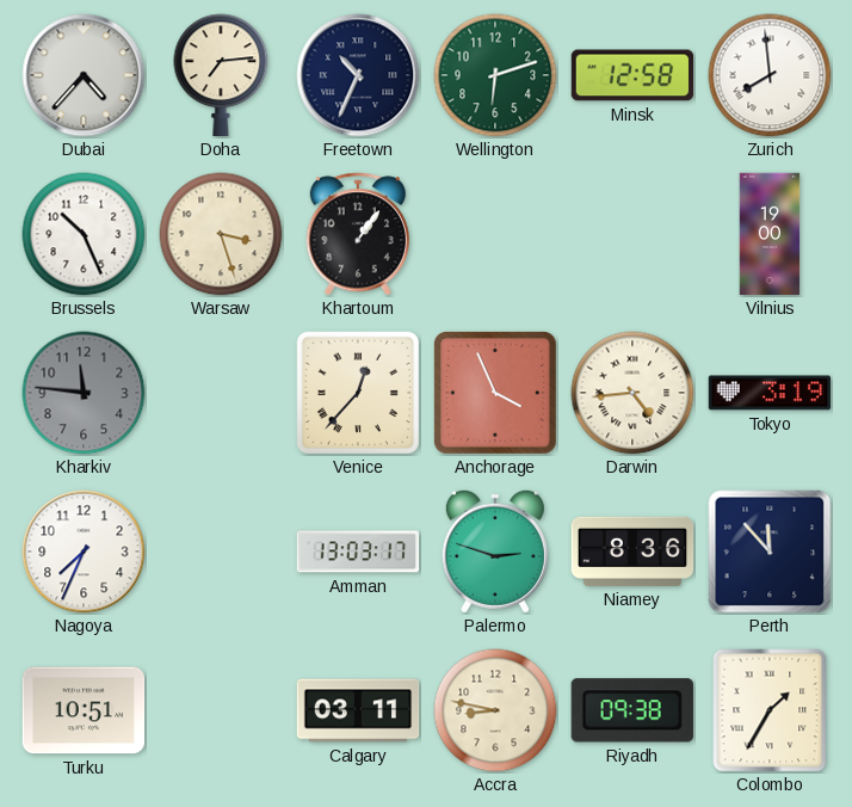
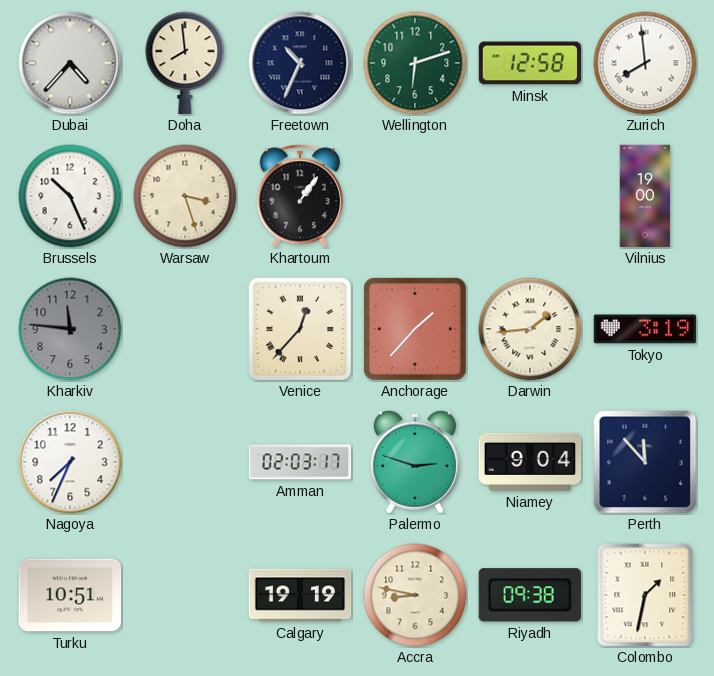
Doha: 7:14 -> 7:59
Anchorage: 3:56 -> 1:37
Darwin: 4:44 -> 1:44
Amman: 13:03 -> 02:03
Niamey: 8:36 -> 9:04
Calgary: 03:11 -> 19:19
Colombo: 1:35 -> 1:32
